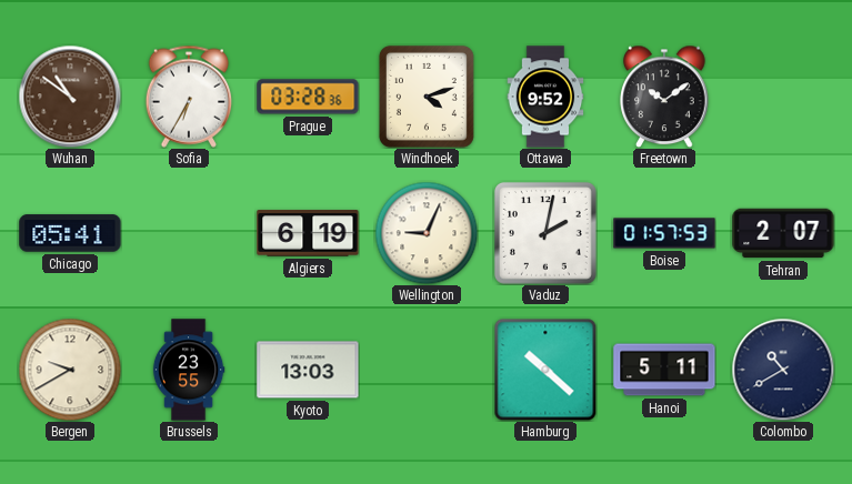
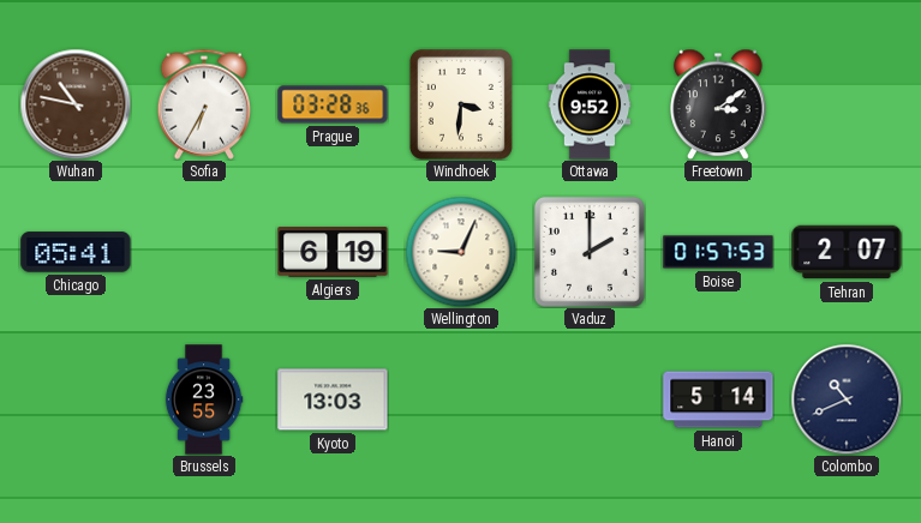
Wuhan: 10:51 -> 10:47
Windhoek: 4:12 -> 3:31
Freetown: 10:09 -> 3:09
Vaduz: 2:02 -> 2:00
Bergen: 9:40 -> none
Hamburg: 10:22 -> none
Hanoi: 5:11 -> 5:14
Colombo: 10:40 -> 10:41
